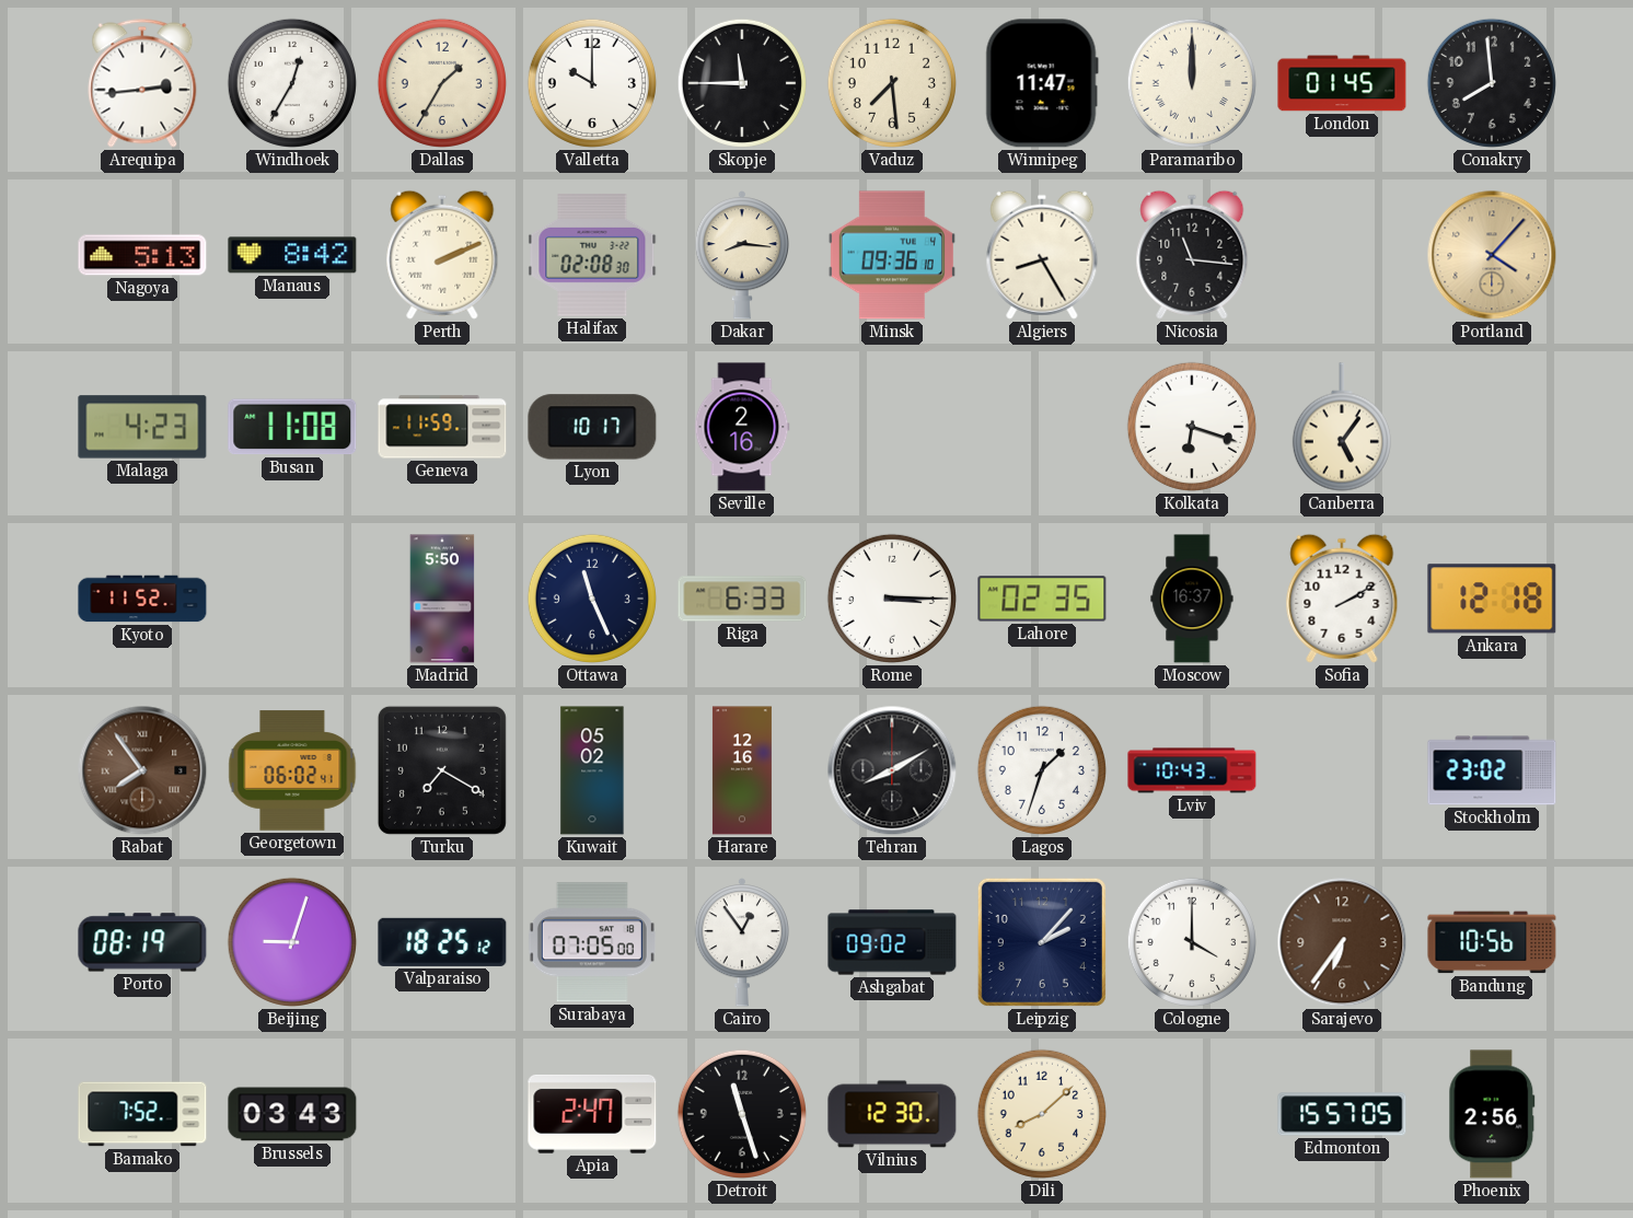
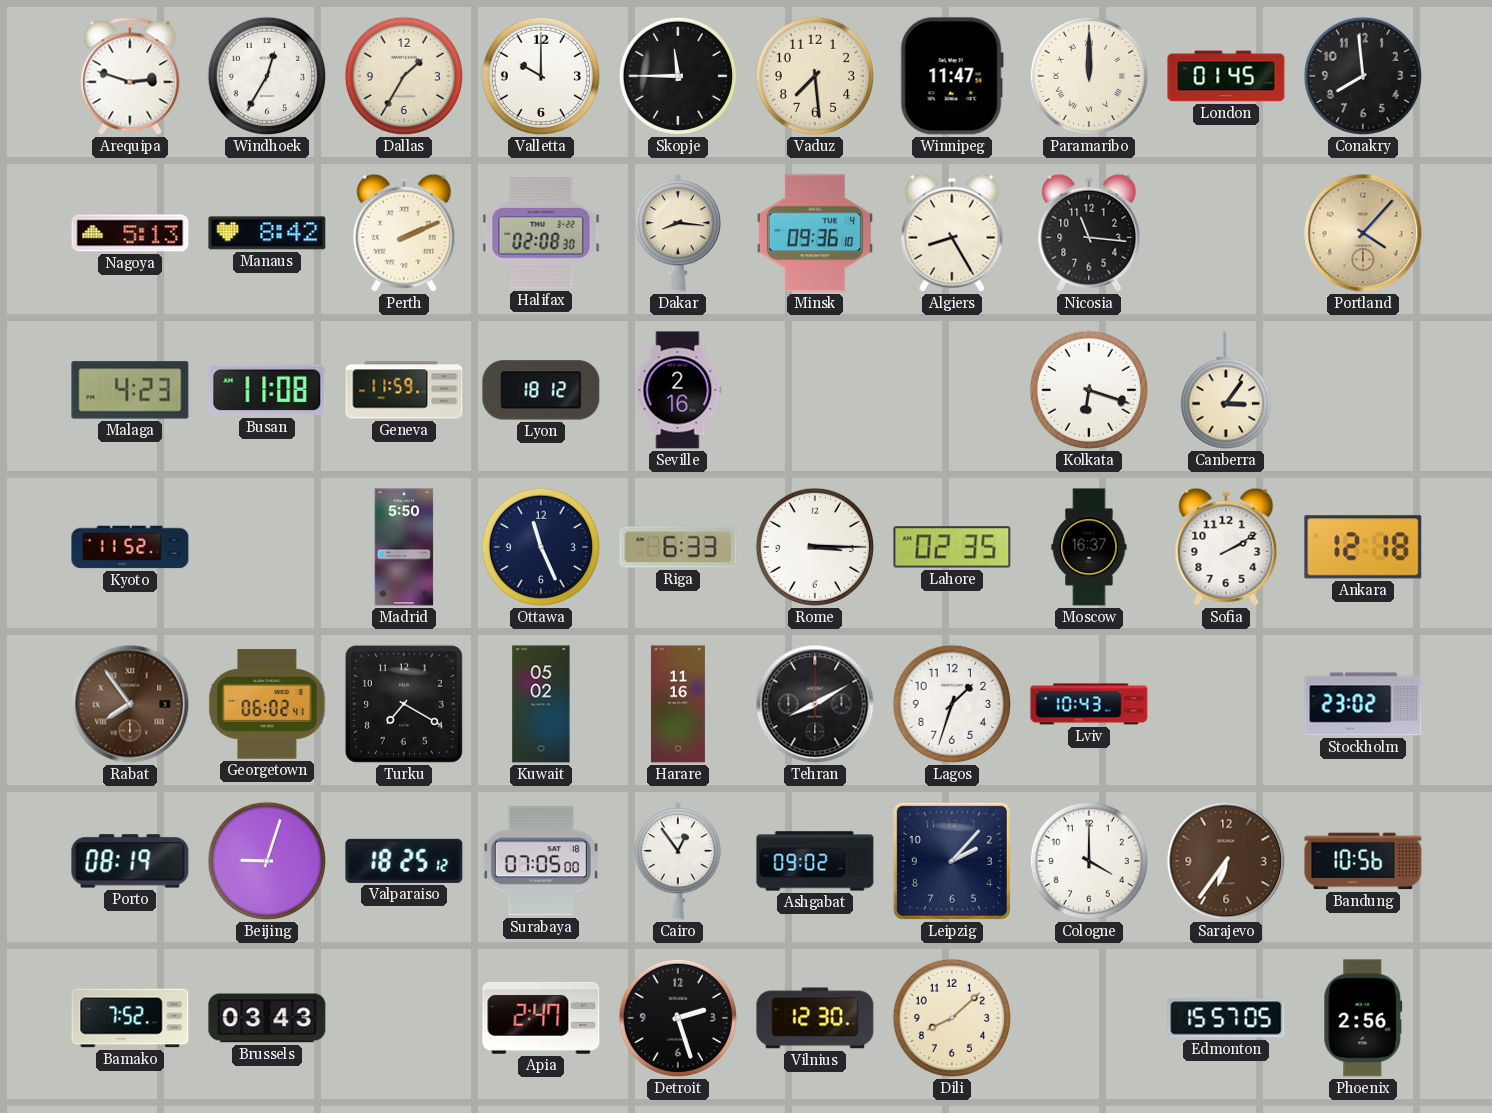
Arequipa: 2:44 -> 2:48
Lyon: 10:17 -> 18:12
Canberra: 5:06 -> 3:06
Harare: 12:16 -> 11:16
Detroit: 11:27 -> 2:27
